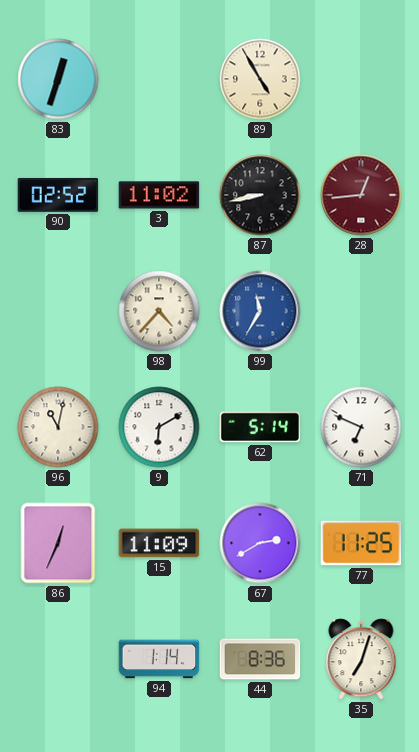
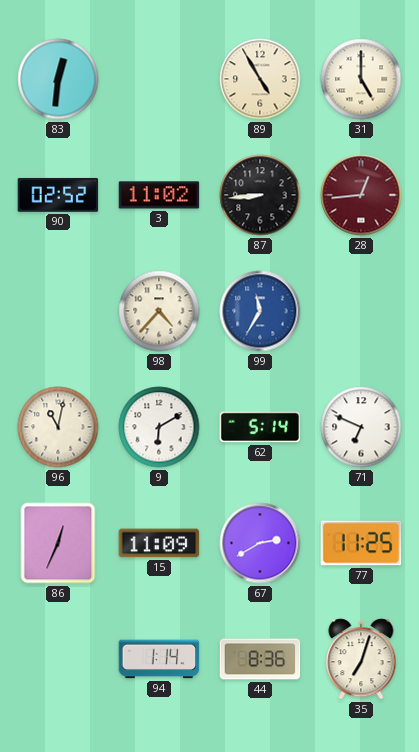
83: 12:33 -> 12:31
31: none -> 5:00
87: 8:43 -> 8:44
